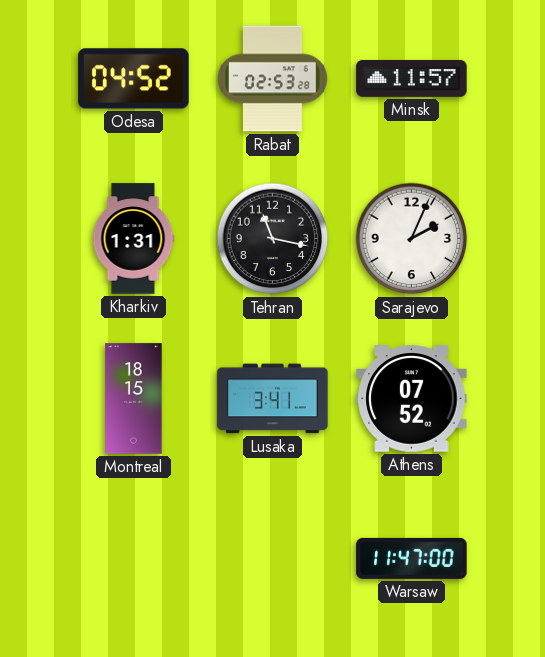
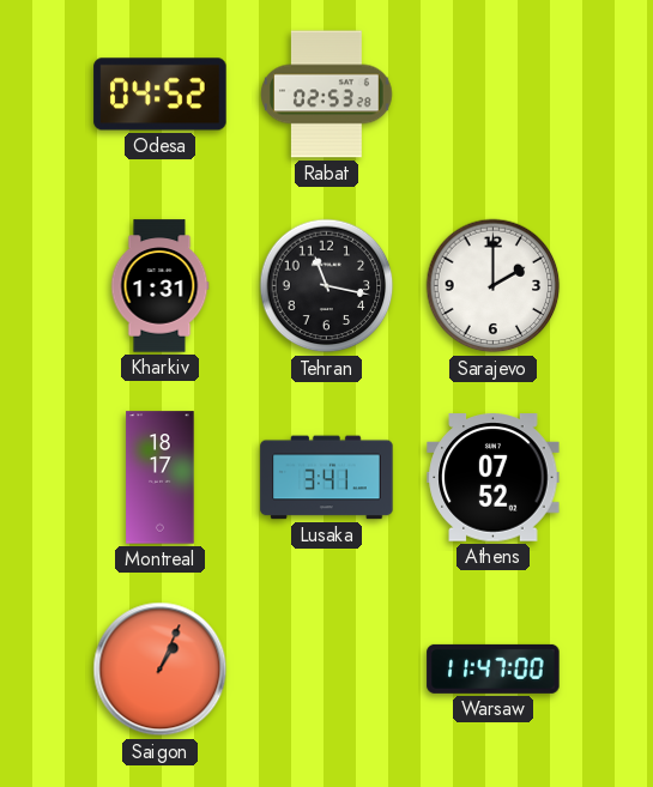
Minsk: 11:57 -> none
Sarajevo: 2:04 -> 2:00
Montreal: 18:15 -> 18:17
Saigon: none -> 1:04
